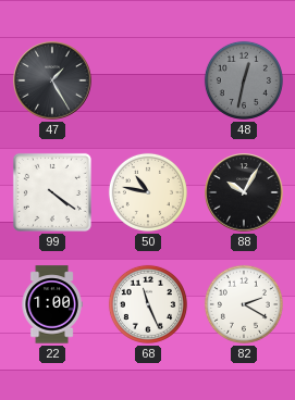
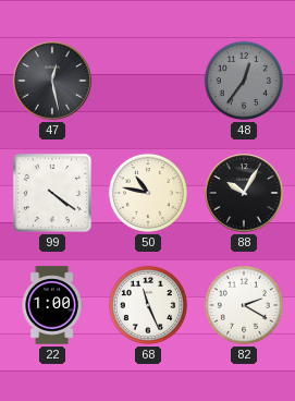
47: 1:25 -> 12:28
48: 12:32 -> 12:36
